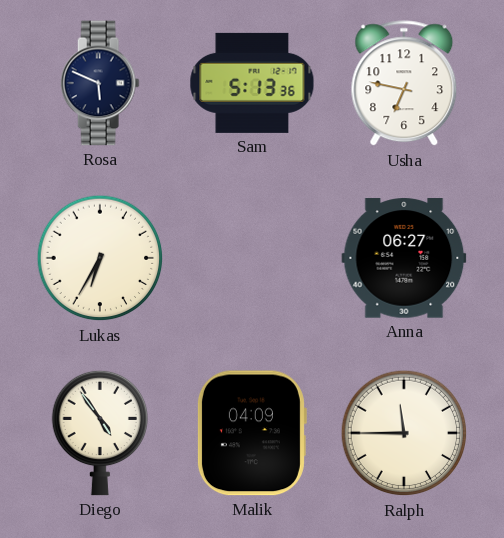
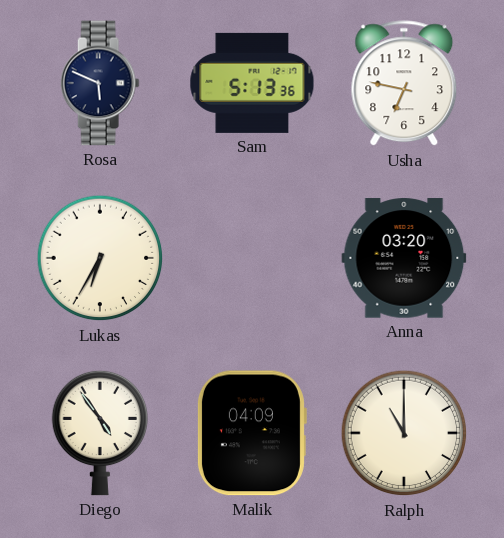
Anna: 06:27 -> 03:20
Ralph: 11:45 -> 11:00
